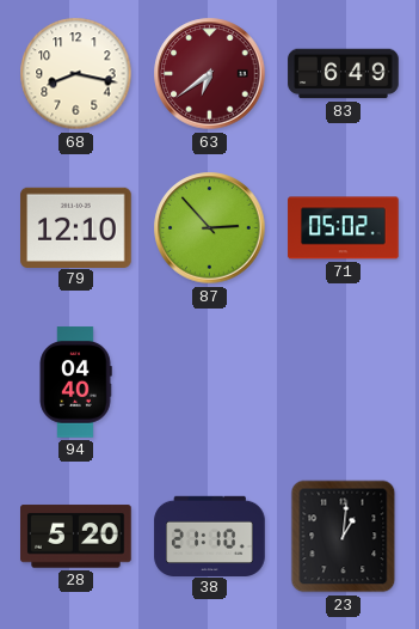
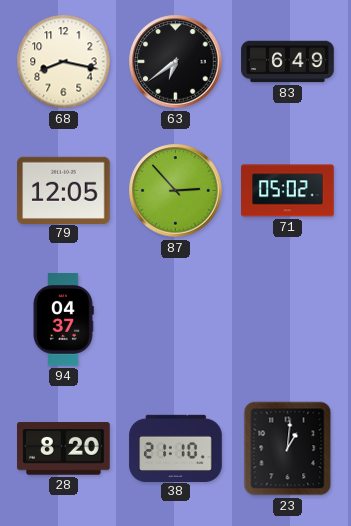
63 dial: burgundy -> black
79: 12:10 -> 12:05
94: 04:40 -> 04:37
28: 5:20 -> 8:20
